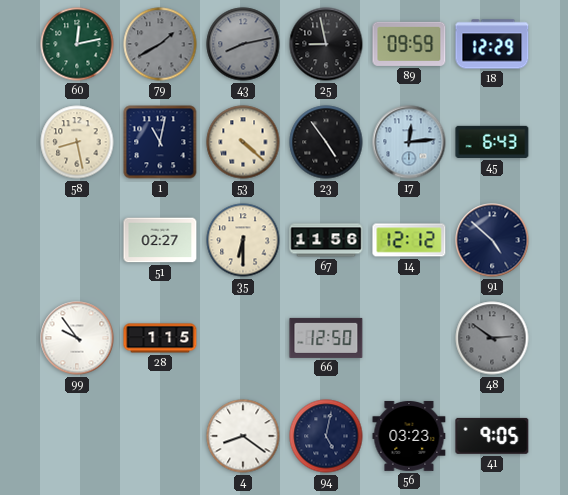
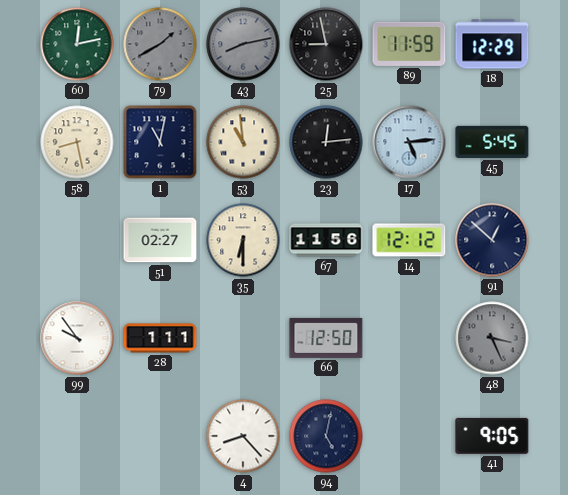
89: 09:59 -> 11:59
53: 4:22 -> 10:59
23: 4:54 -> 12:14
17: 12:14 -> 5:14
45: 6:43 -> 5:45
91: 4:52 -> 12:52
28: 1:15 -> 1:11
48: 2:51 -> 3:26
4: 8:21 -> 8:23
56: 03:23 -> none
